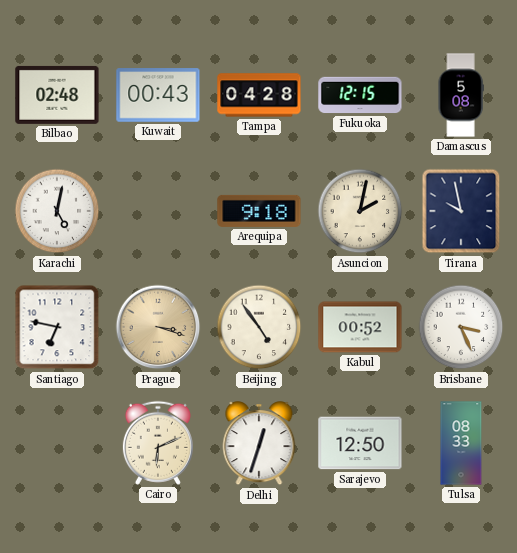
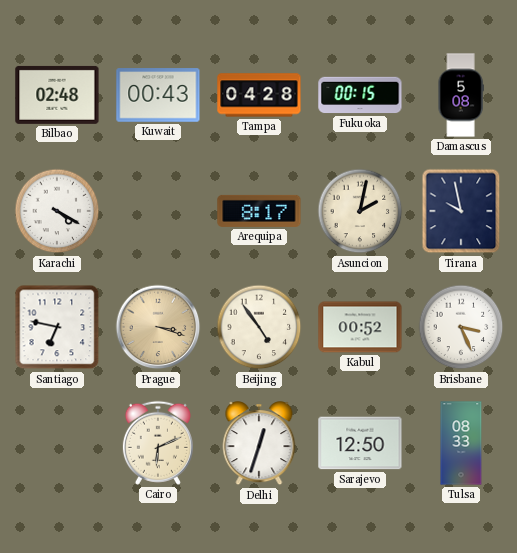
Fukuoka: 12:15 -> 00:15
Karachi: 5:02 -> 4:20
Arequipa: 9:18 -> 8:17
